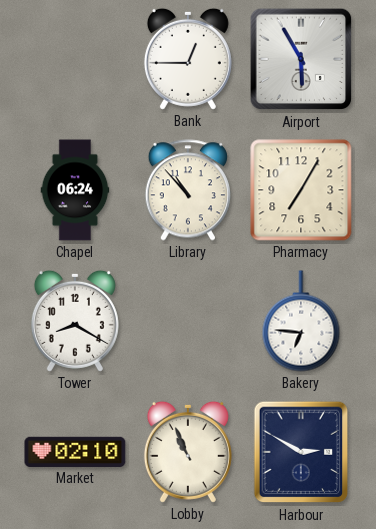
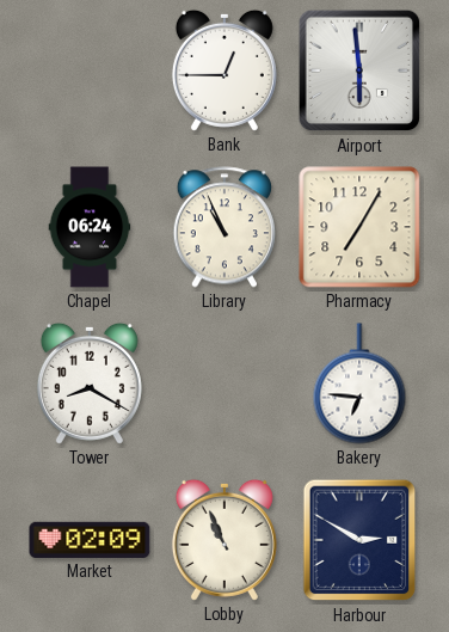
Airport: 5:55 -> 5:59
Library: 10:53 -> 10:56
Market: 02:10 -> 02:09
